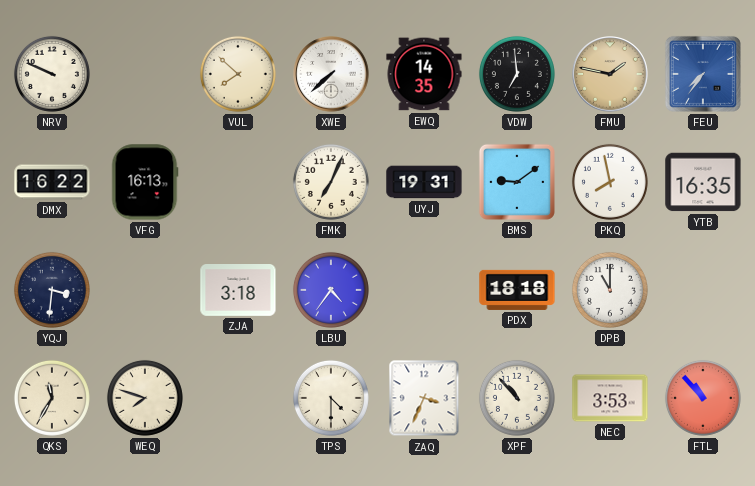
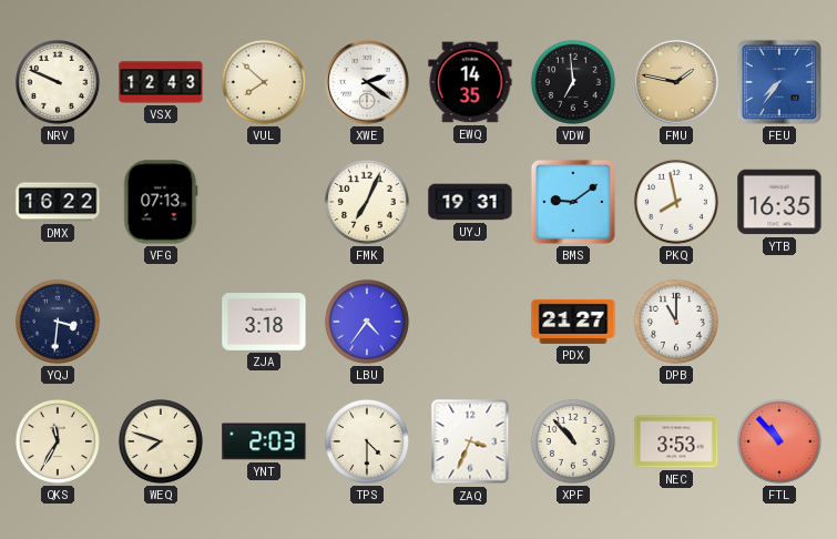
VSX: none -> 12:43
XWE: 7:38 -> 2:21
VFG: 16:13 -> 07:13
PDX: 18:18 -> 21:27
YNT: none -> 2:03
